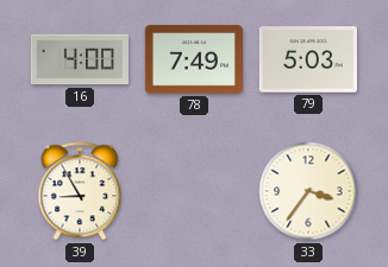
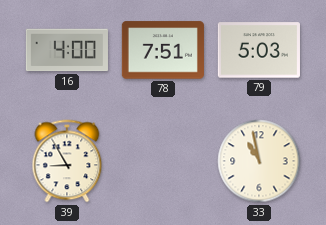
78: 7:49 -> 7:51
33: 3:36 -> 10:58
